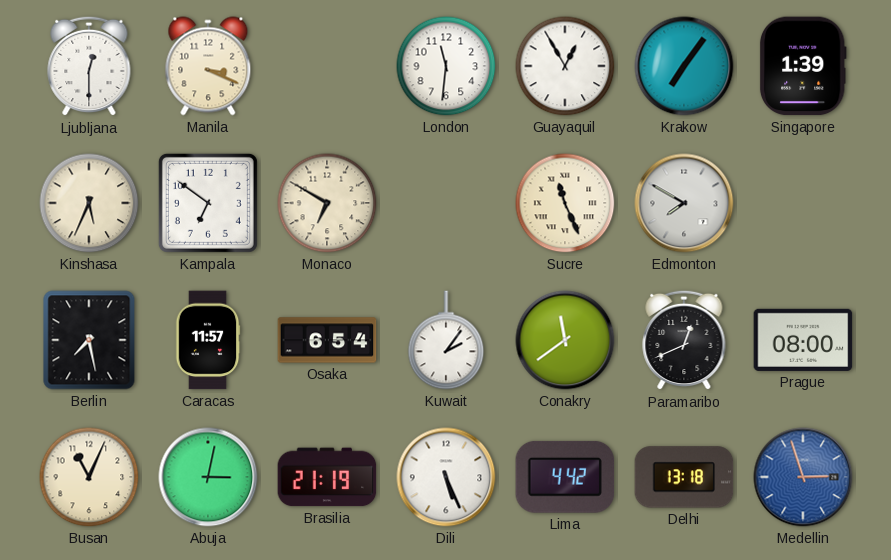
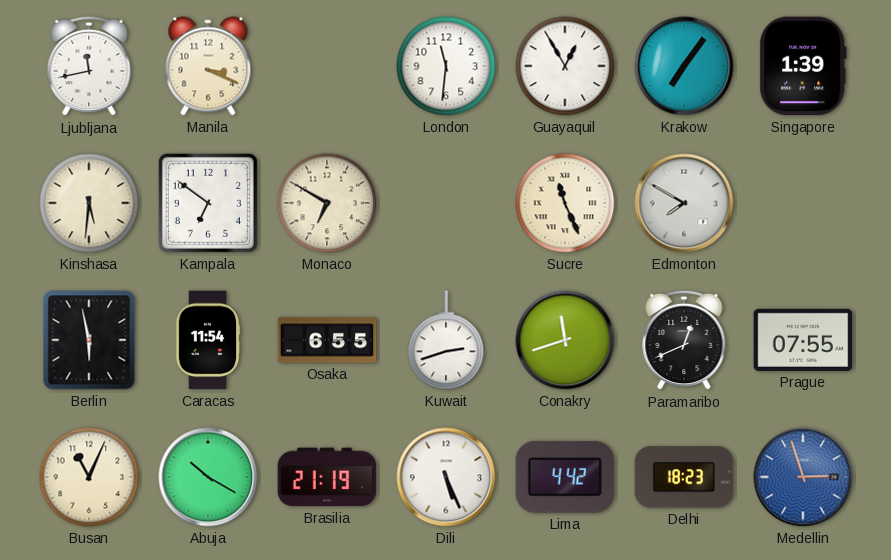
Ljubljana: 12:30 -> 11:43
Kinshasa: 5:34 -> 5:31
Berlin: 7:28 -> 5:58
Caracas: 11:57 -> 11:54
Osaka: 6:54 -> 6:55
Kuwait: 2:06 -> 2:42
Conakry: 11:39 -> 11:42
Prague: 08:00 -> 07:55
Abuja: 3:02 -> 10:20
Delhi: 13:18 -> 18:23
